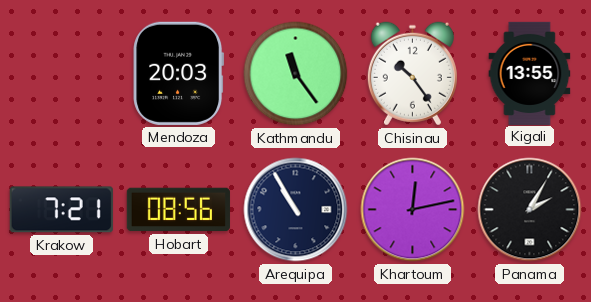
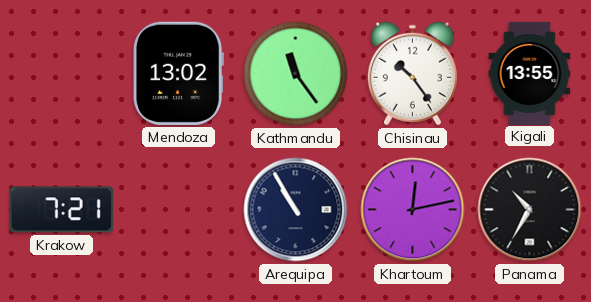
Mendoza: 20:03 -> 13:02
Hobart: 08:56 -> none
Panama: 2:05 -> 10:35
